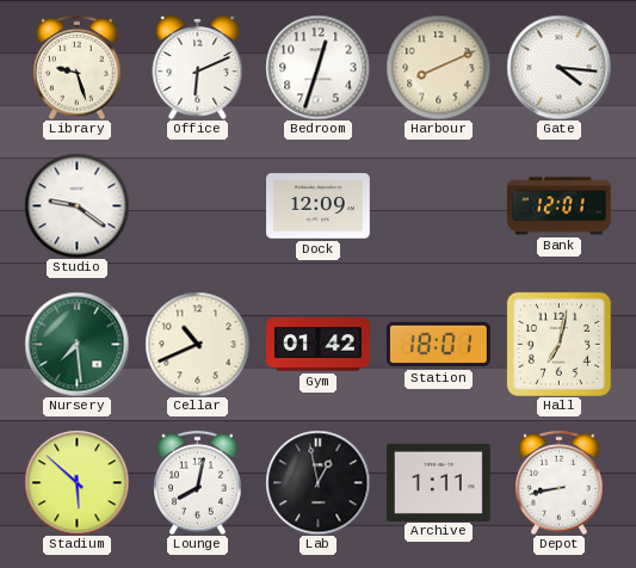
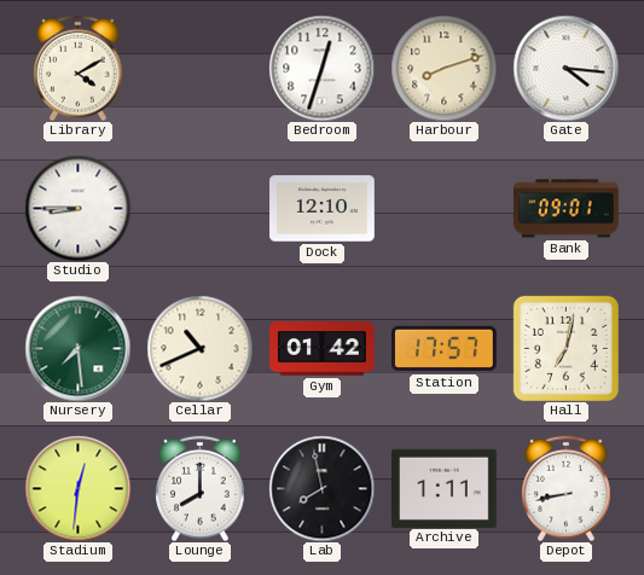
Library: 9:27 -> 4:10
Office: 6:11 -> none
Harbour: 8:11 -> 8:12
Studio: 9:21 -> 8:45
Dock: 12:09 -> 12:10
Bank: 12:01 -> 09:01
Station: 18:01 -> 17:57
Stadium: 5:52 -> 12:31
Lounge: 8:02 -> 8:00
Lab: 12:58 -> 7:58
